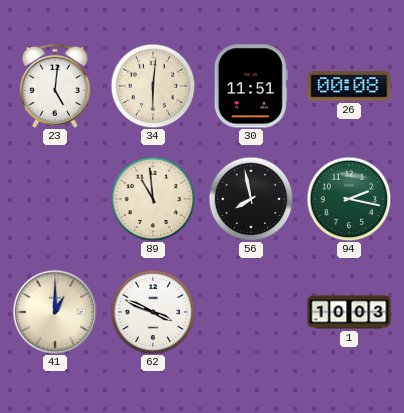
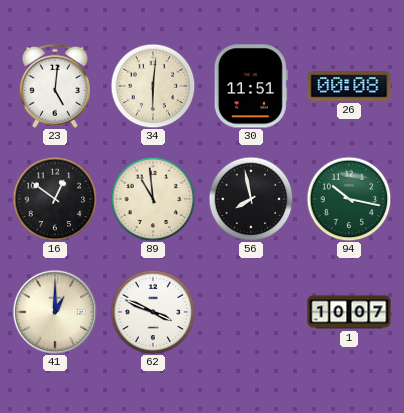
16: none -> 12:51
94: 2:17 -> 10:17
1: 10:03 -> 10:07
